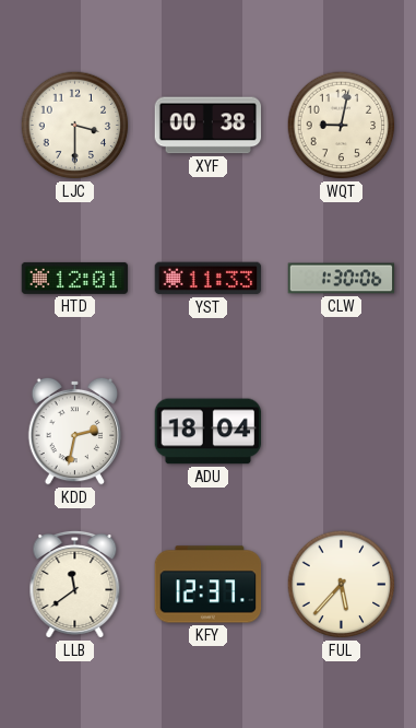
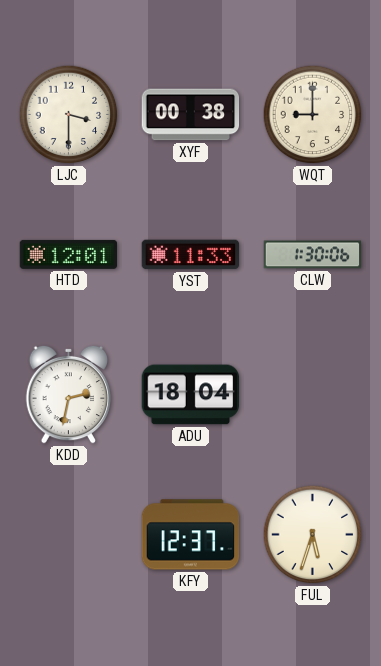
WQT: 9:02 -> 9:00
LLB: 11:39 -> none
FUL: 5:37 -> 5:33
